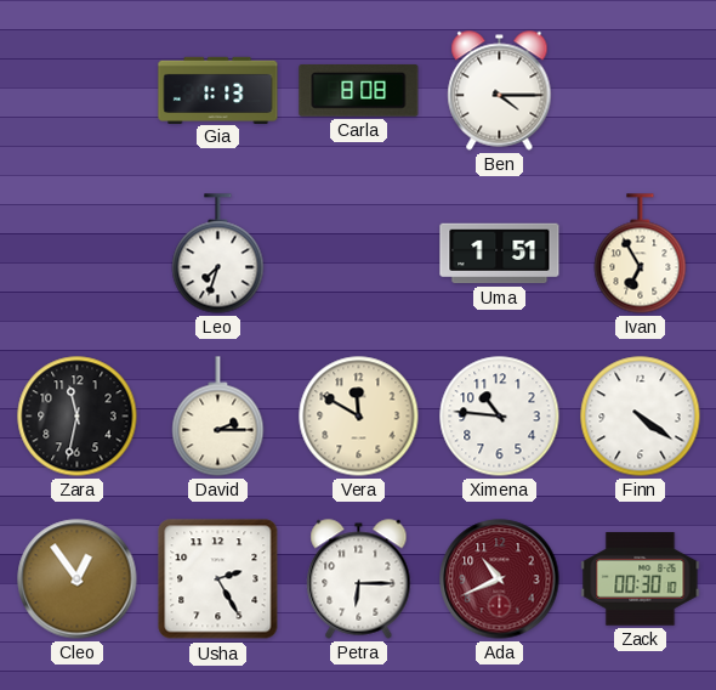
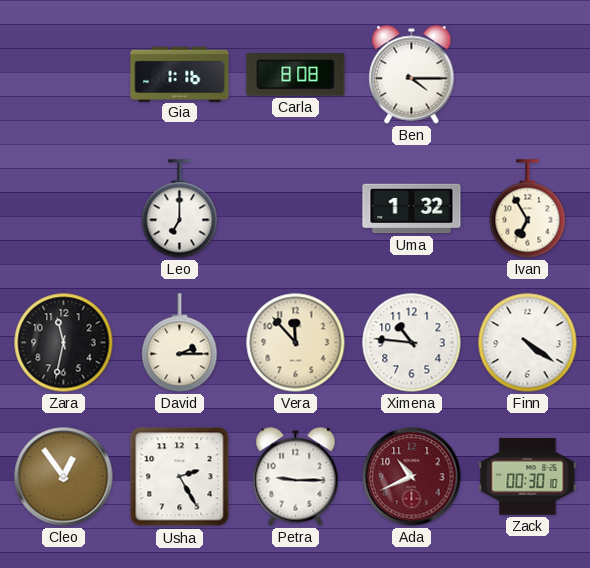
Gia: 1:13 -> 1:16
Leo: 7:33 -> 7:00
Uma: 1:51 -> 1:32
Vera: 11:50 -> 11:53
Petra: 6:15 -> 9:15
